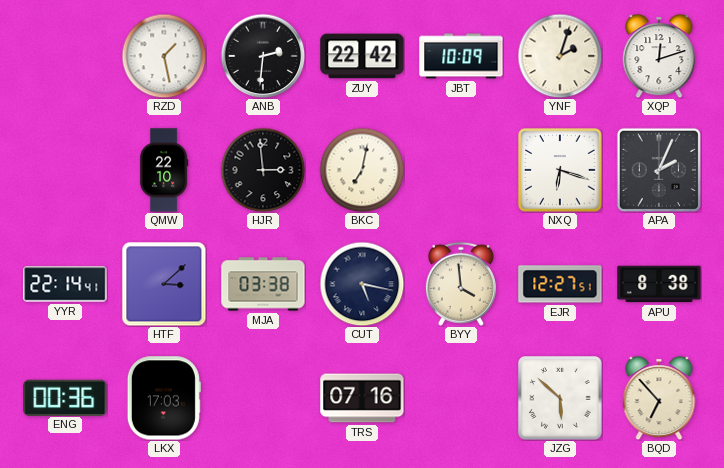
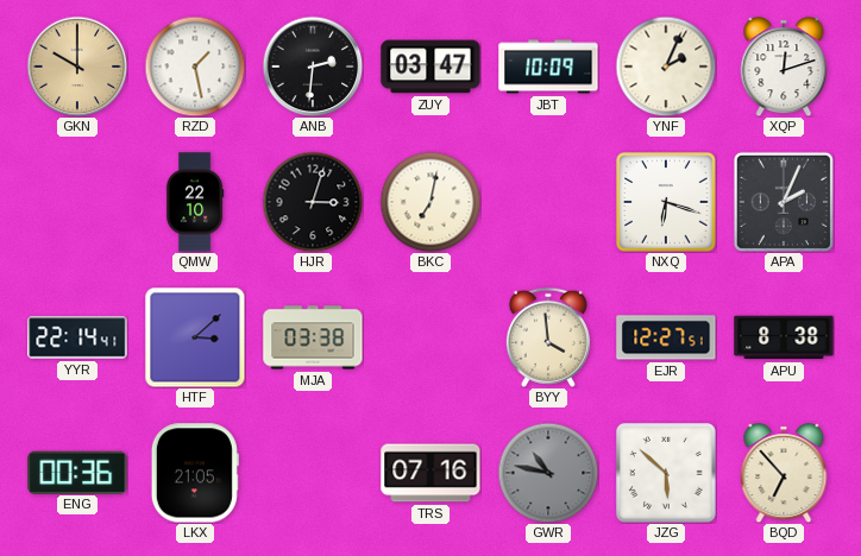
GKN: none -> 10:00
ZUY: 22:42 -> 03:47
YNF: 2:03 -> 2:04
HJR: 2:59 -> 3:03
CUT: 5:17 -> none
LKX: 17:03 -> 21:05
GWR: none -> 10:47
